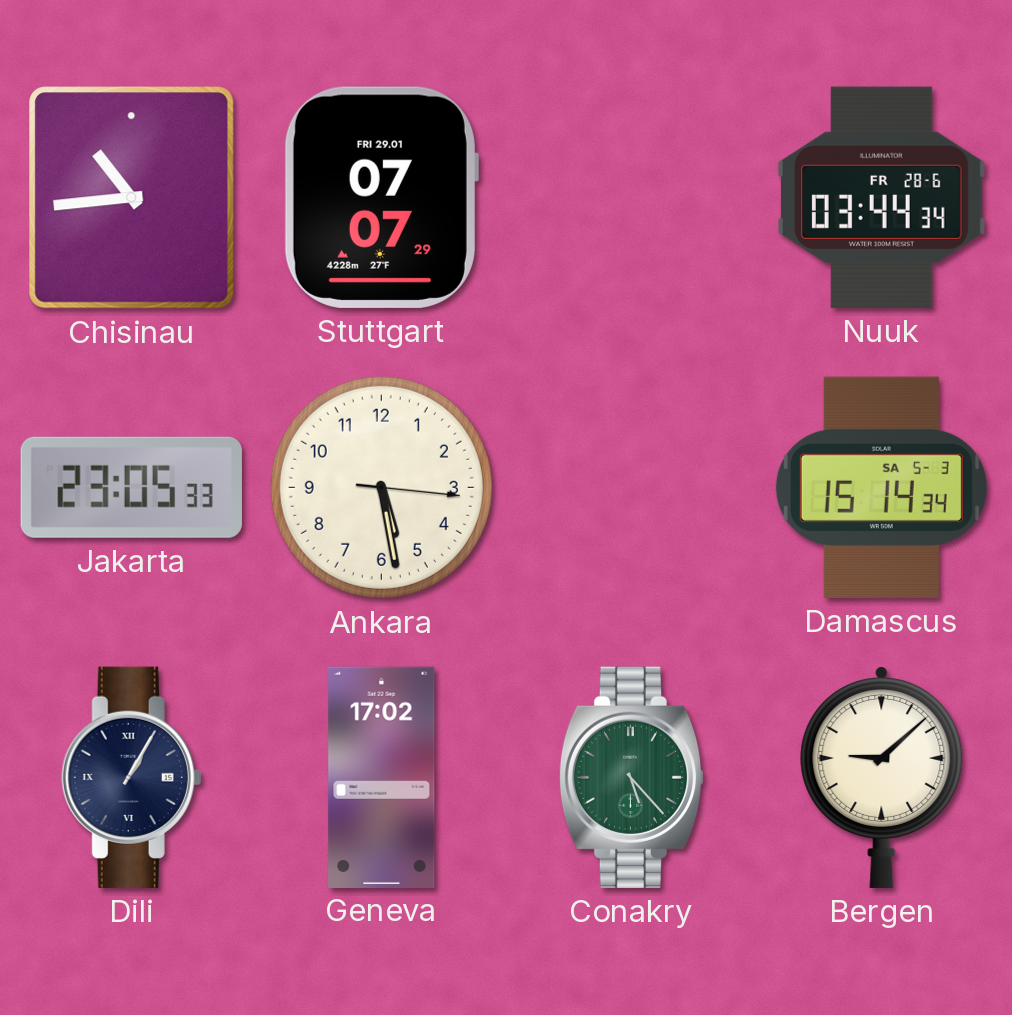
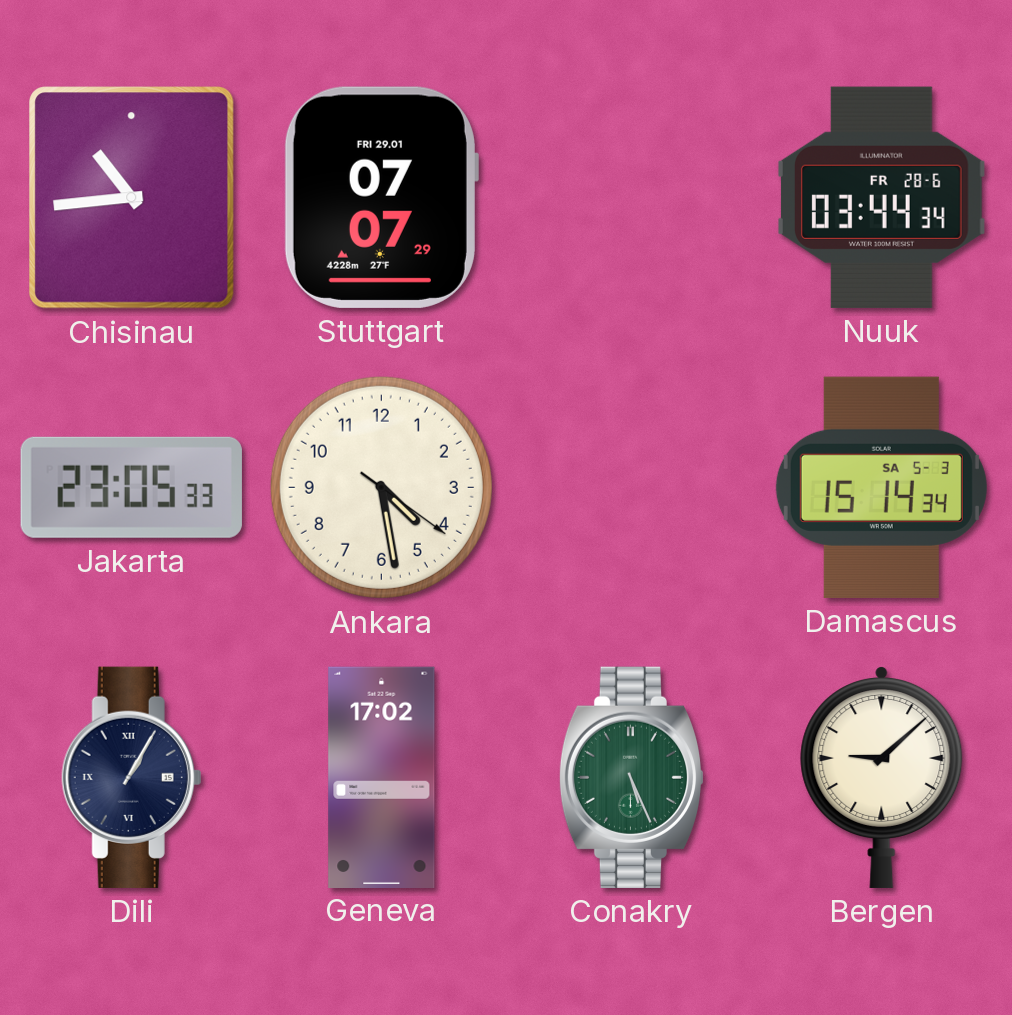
Ankara: 5:28 -> 4:28
Conakry: 5:23 -> 5:26
